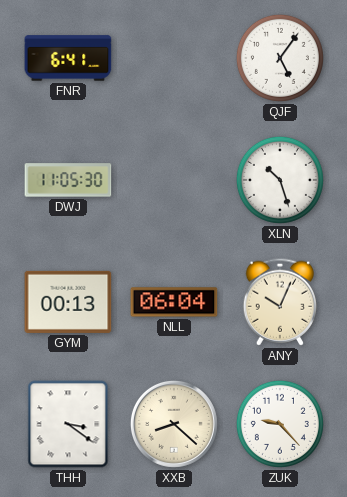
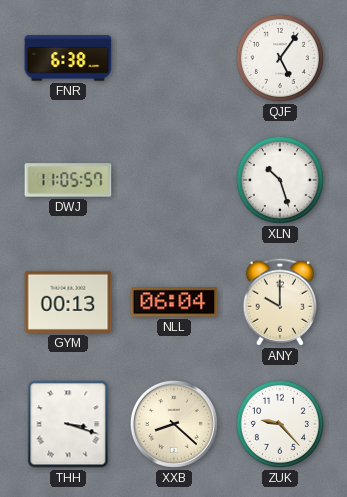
FNR: 6:41 -> 6:38
DWJ: 11:05:30 -> 11:05:57
ANY: 10:04 -> 10:00
THH: 3:21 -> 3:18
